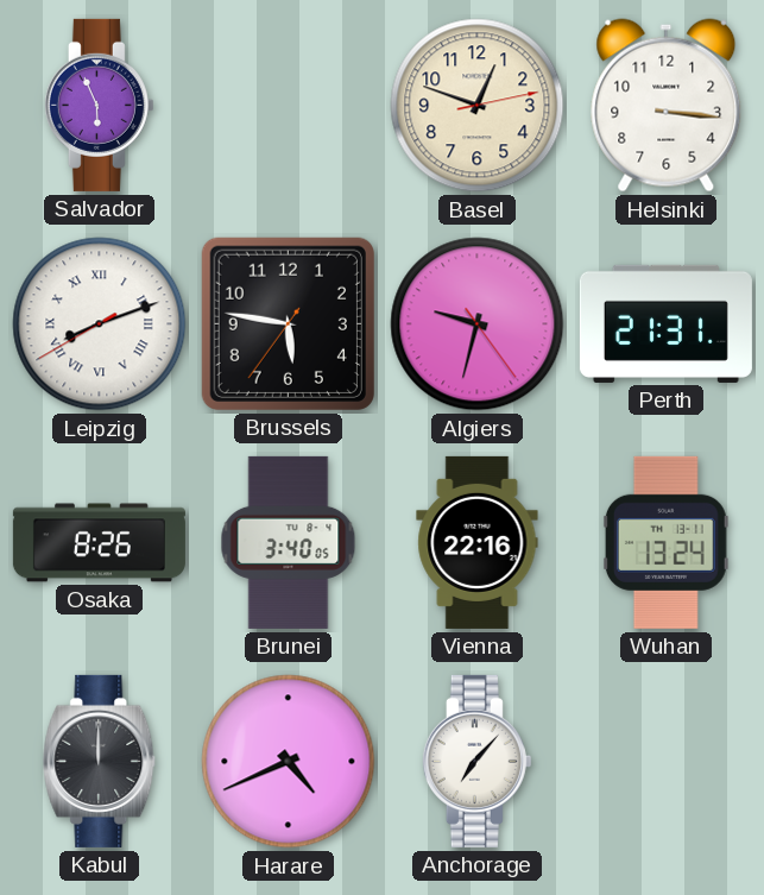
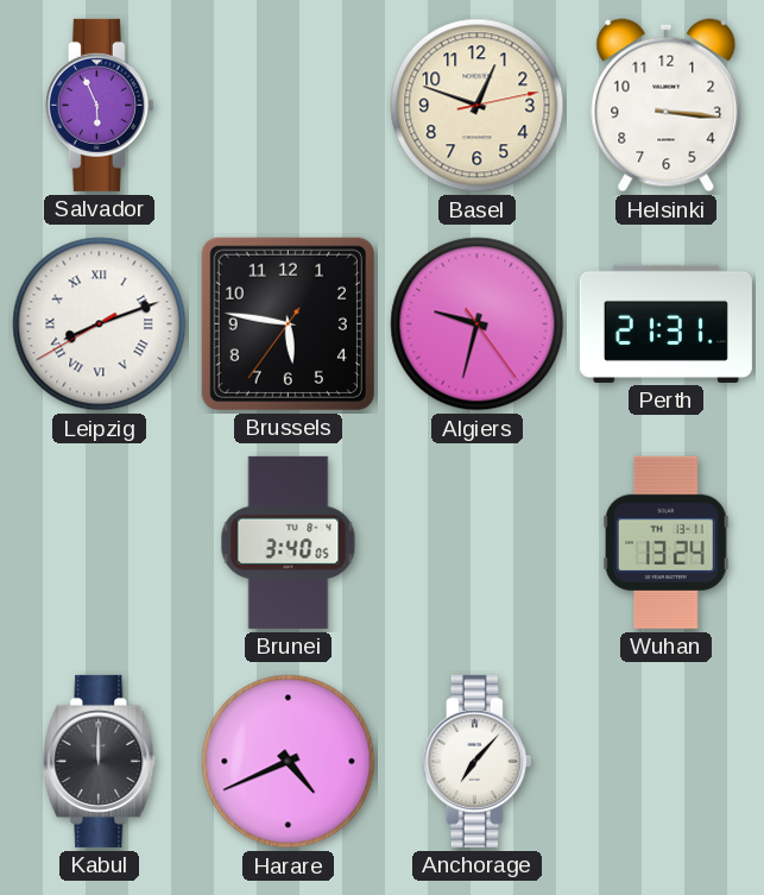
Osaka: 8:26 -> none
Vienna: 22:16 -> none
